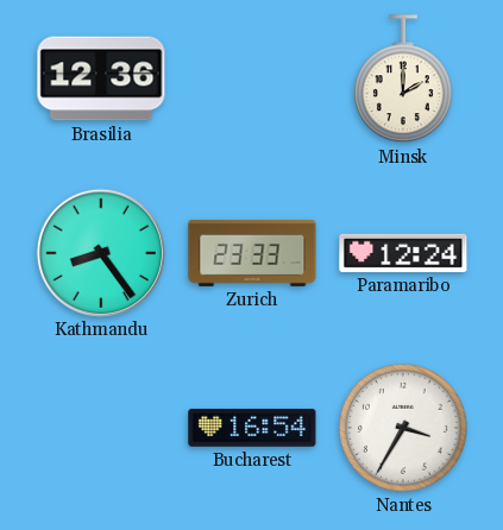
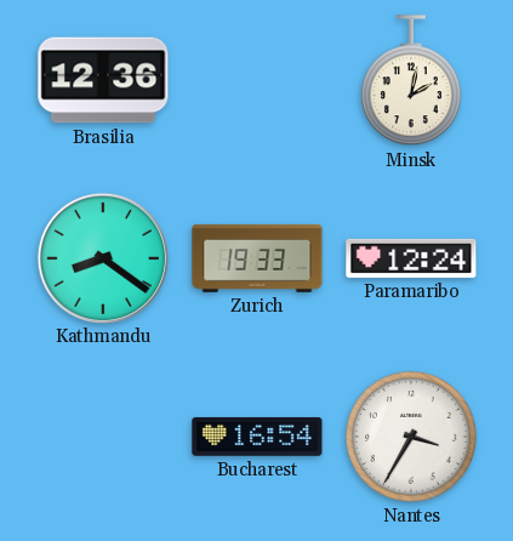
Minsk: 2:00 -> 2:02
Kathmandu: 8:24 -> 8:21
Zurich: 23:33 -> 19:33
